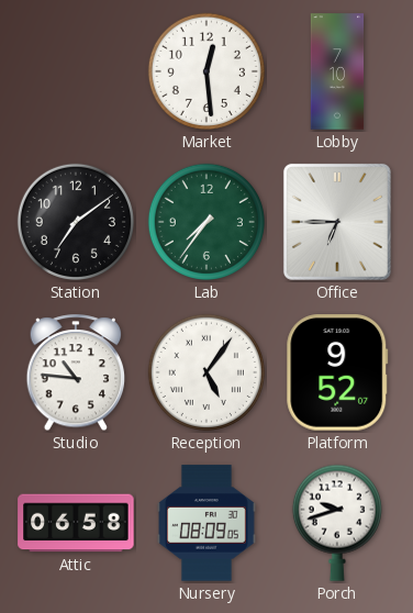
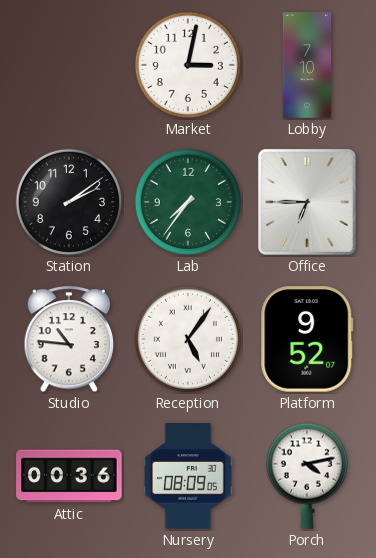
Market: 12:29 -> 3:02
Station: 7:09 -> 2:09
Attic: 06:58 -> 00:36
Porch: 9:42 -> 4:13
